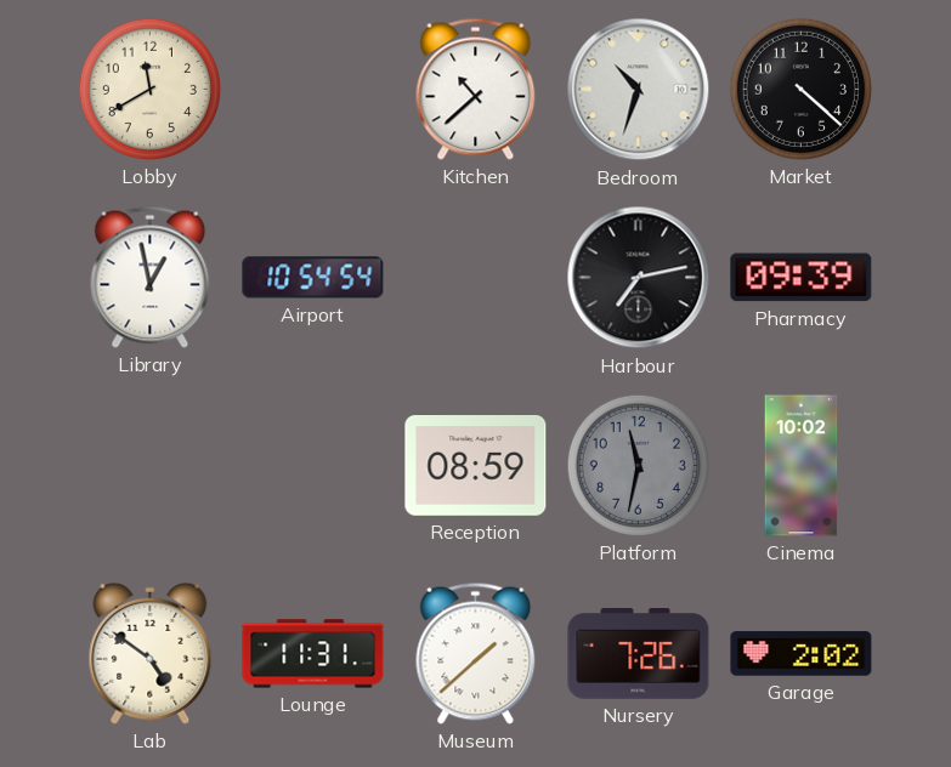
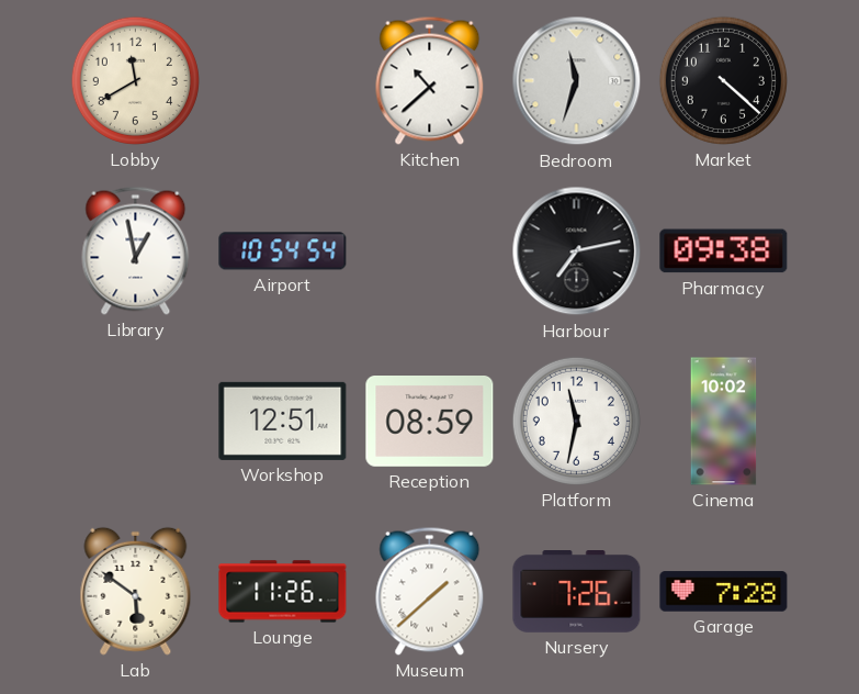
Bedroom: 10:33 -> 11:33
Pharmacy: 09:39 -> 09:38
Workshop: none -> 12:51
Platform dial: grey -> white
Lab: 4:51 -> 5:51
Lounge: 11:31 -> 11:26
Garage: 2:02 -> 7:28
